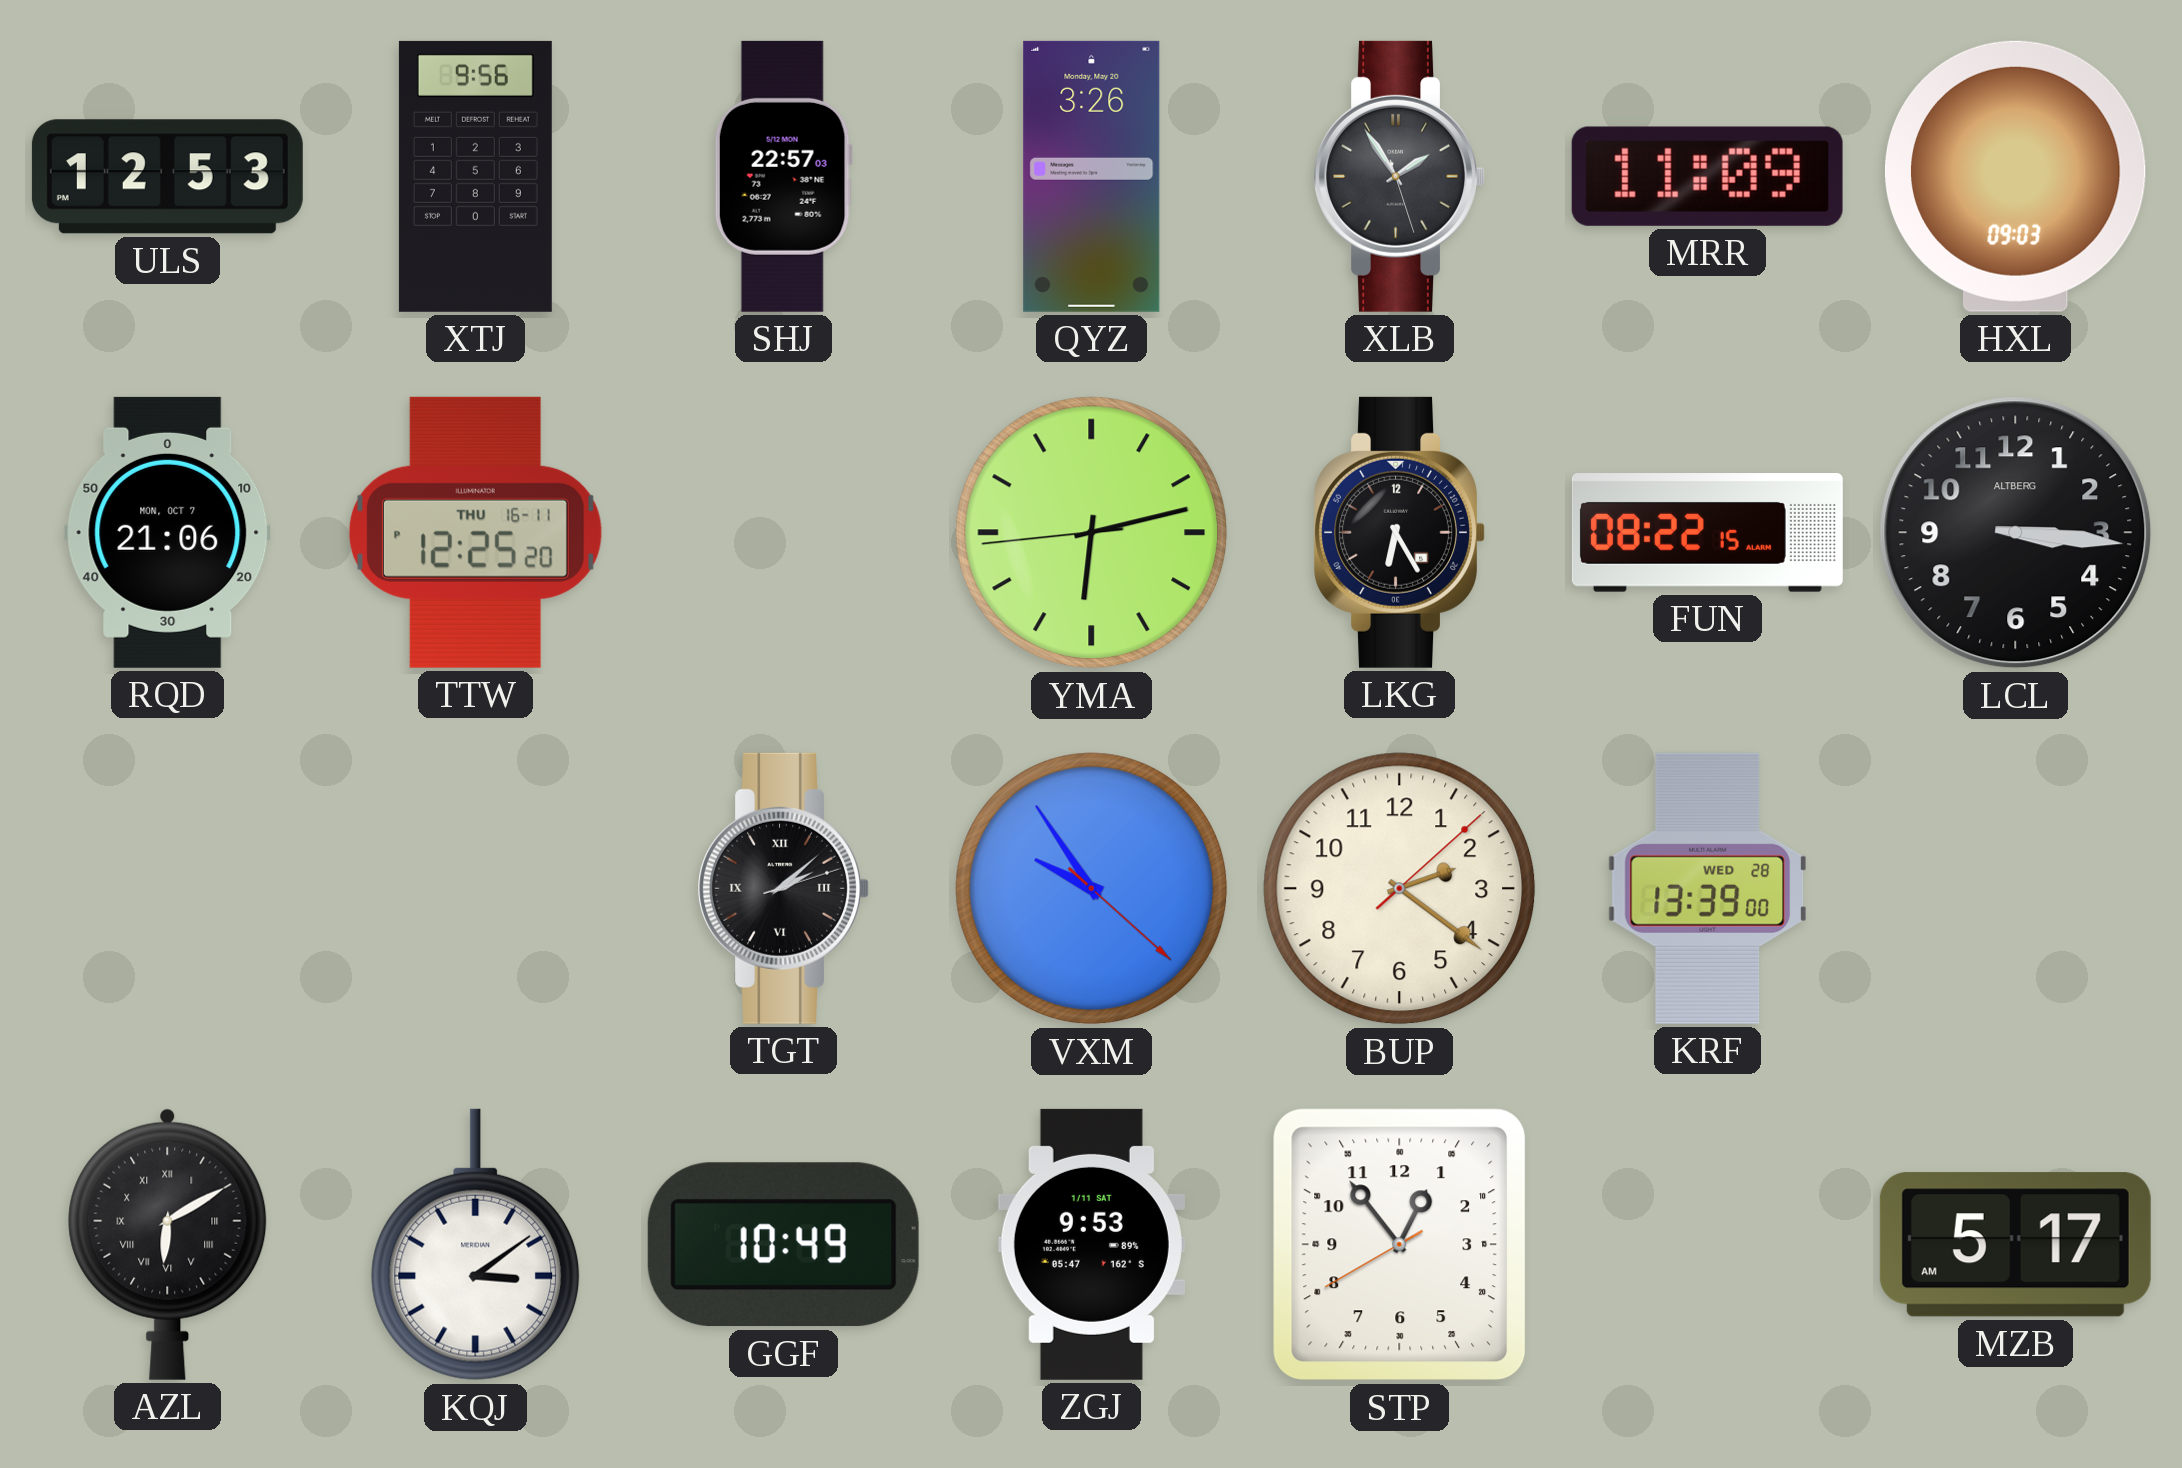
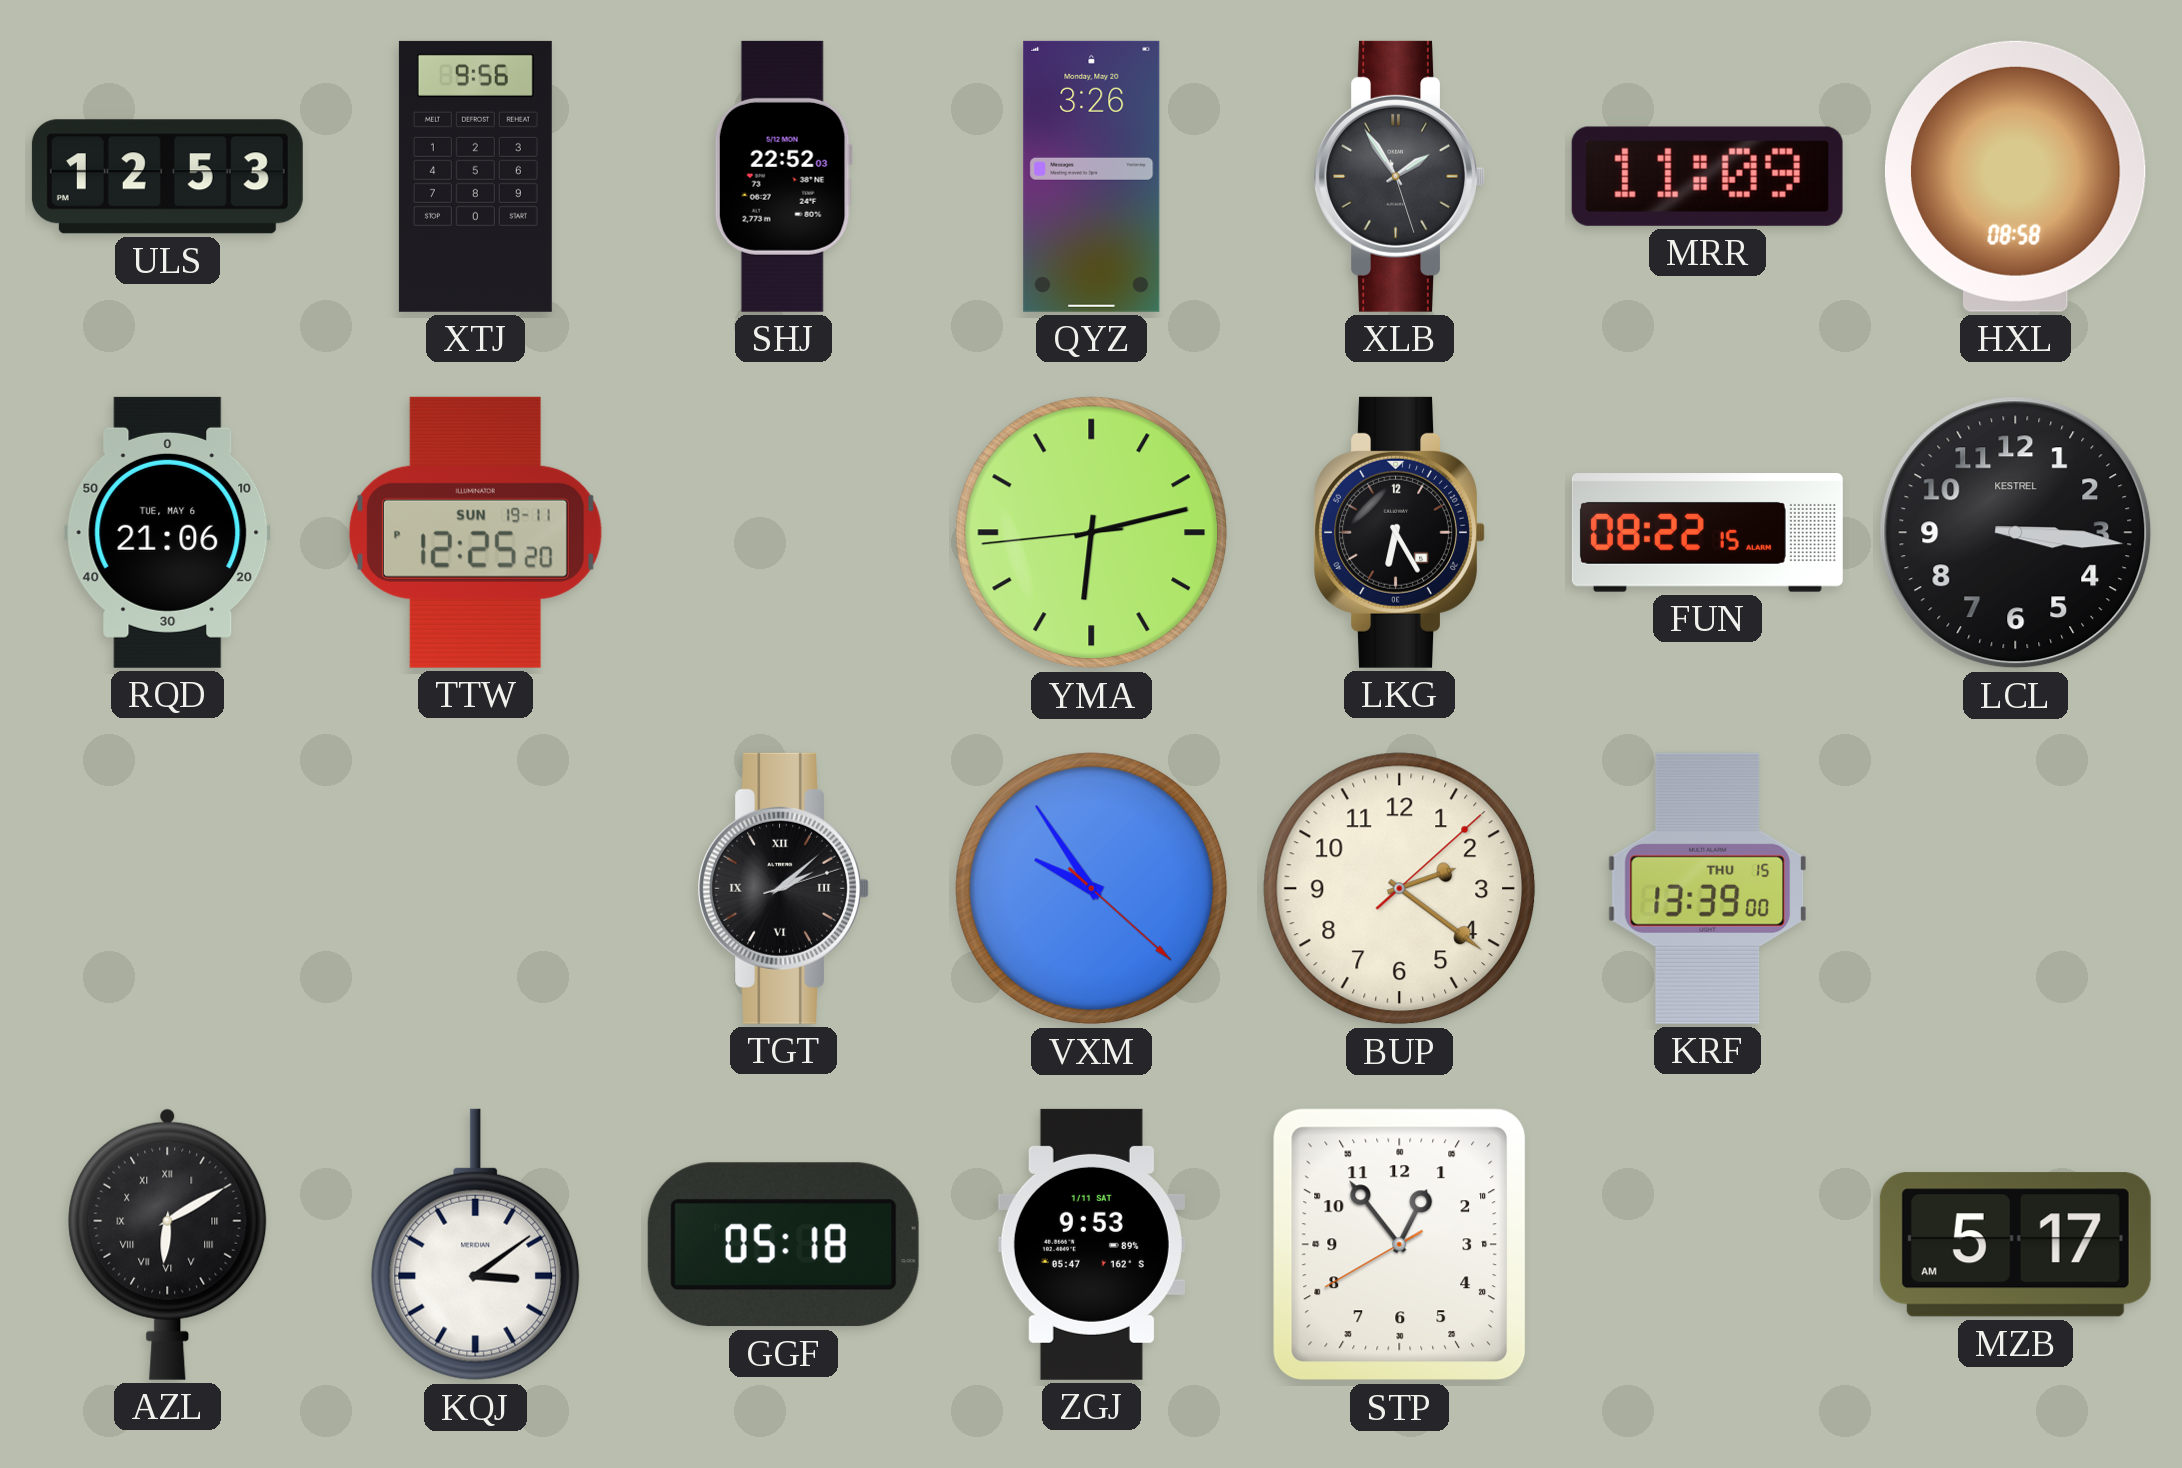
SHJ: 22:57 -> 22:52
HXL: 09:03 -> 08:58
RQD date: MON, OCT 7 -> TUE, MAY 6
TTW date: THU 16-11 -> SUN 19-11
LCL brand: ALTBERG -> KESTREL
KRF date: WED 28 -> THU 15
GGF: 10:49 -> 05:18
